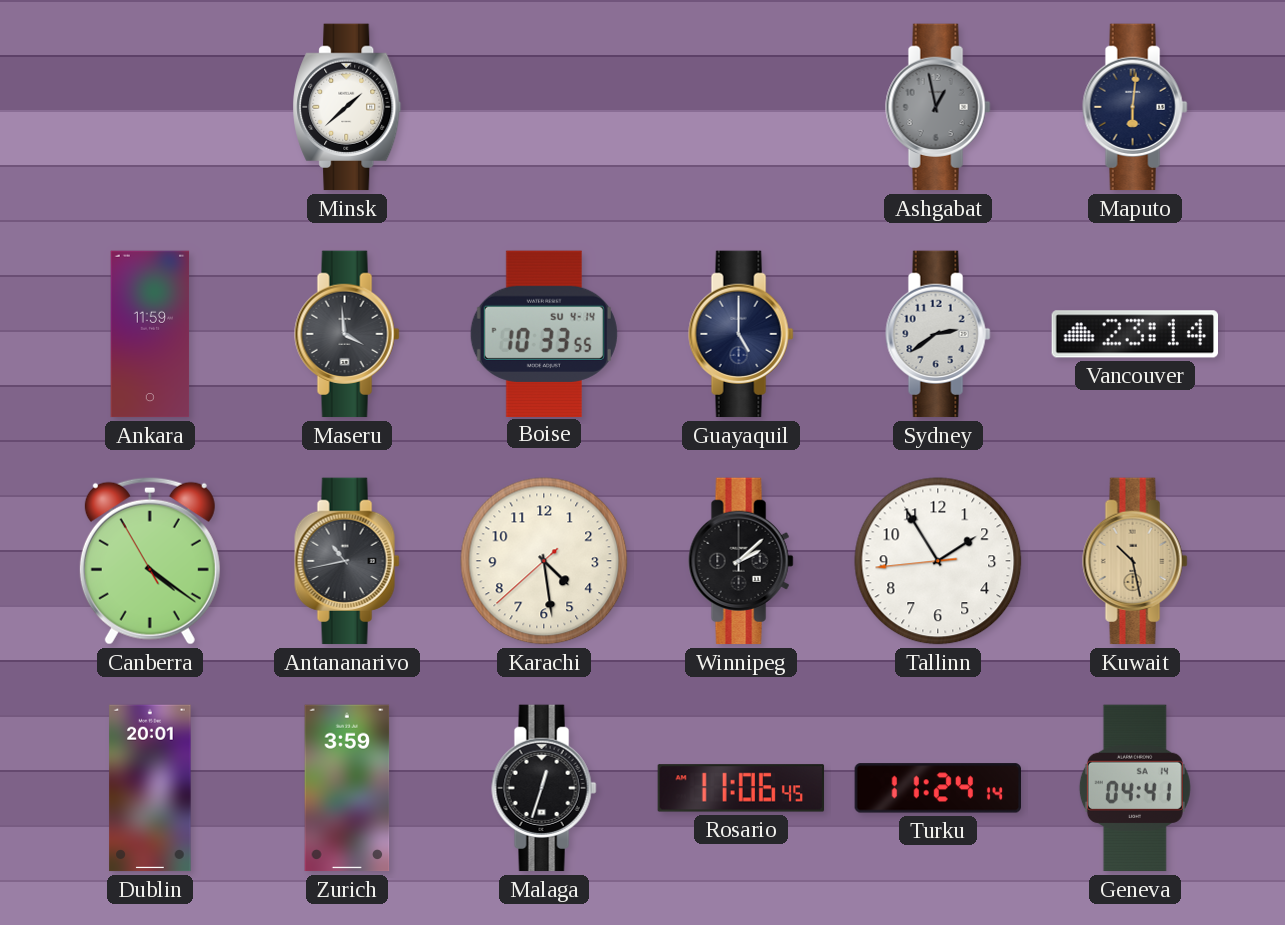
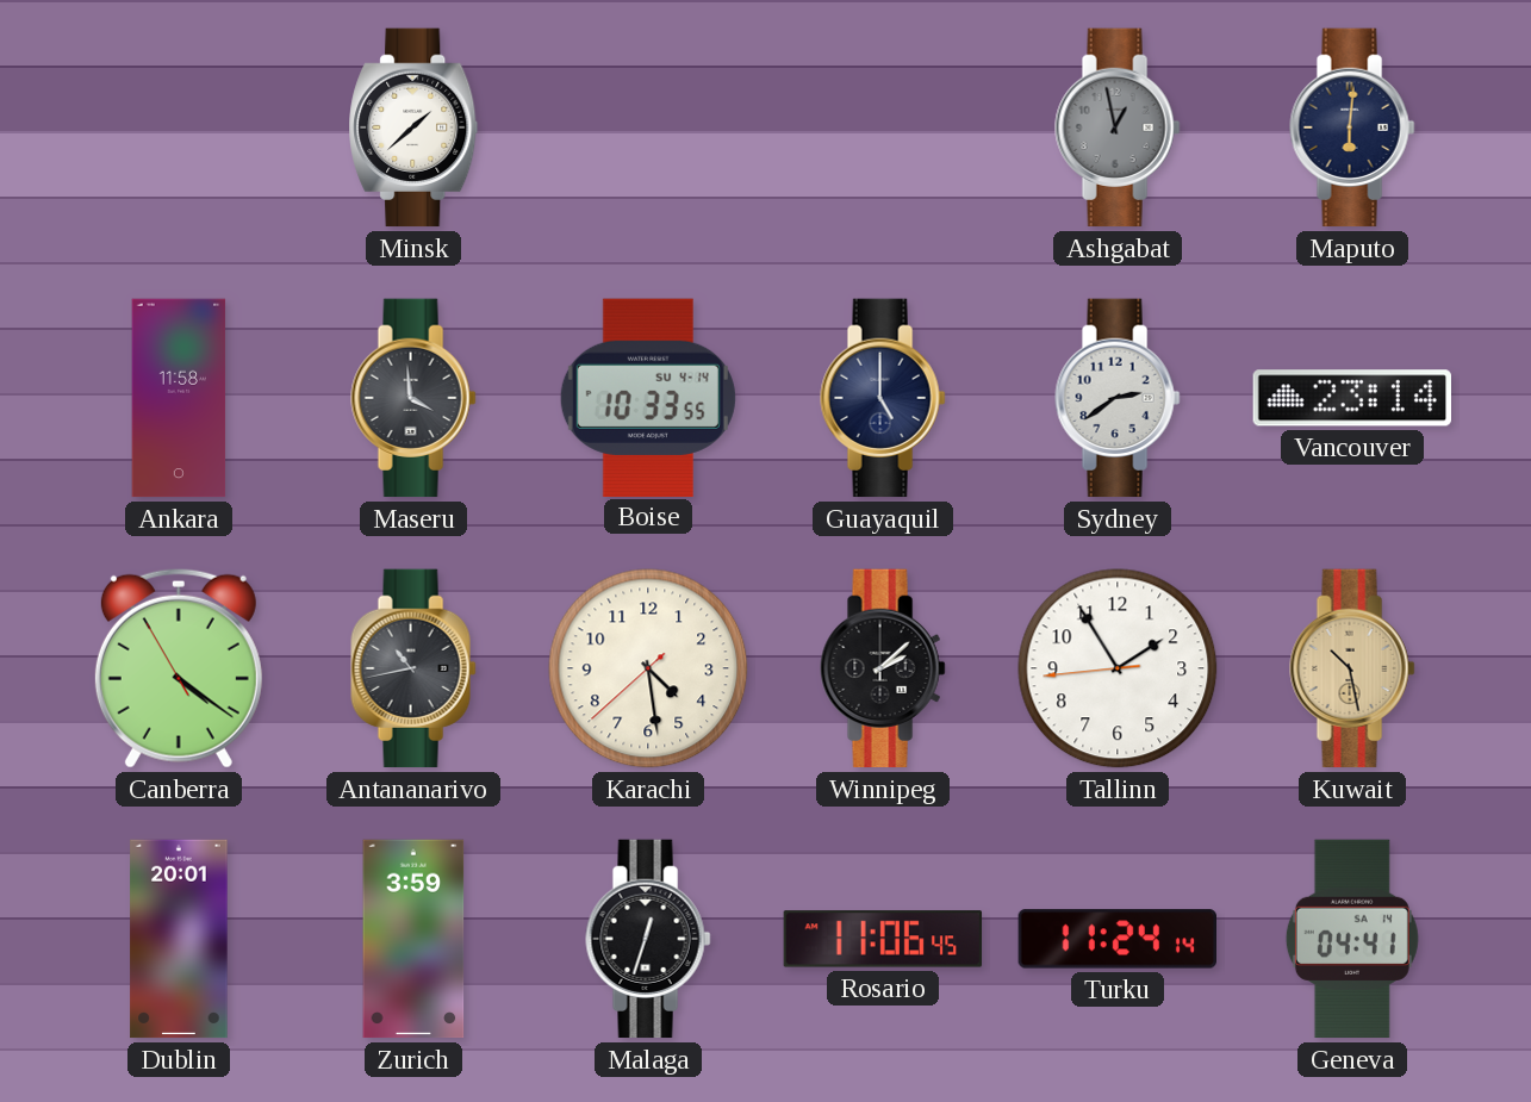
Ankara: 11:59 -> 11:58
